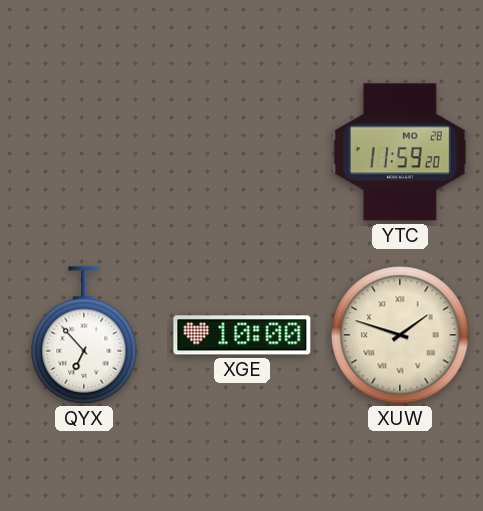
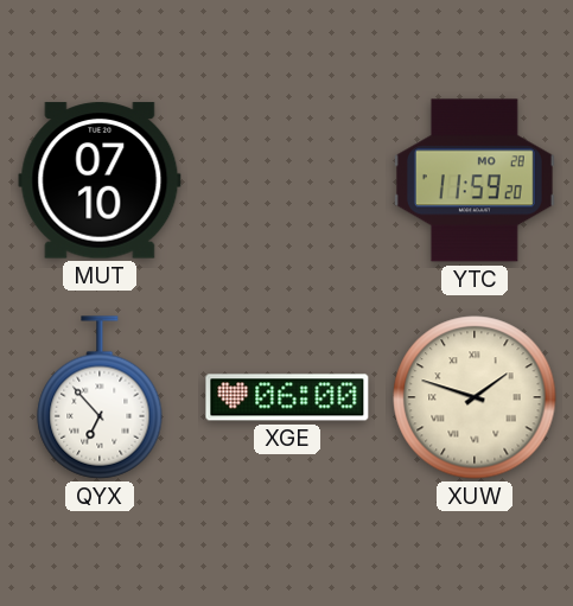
MUT: none -> 07:10
XGE: 10:00 -> 06:00
